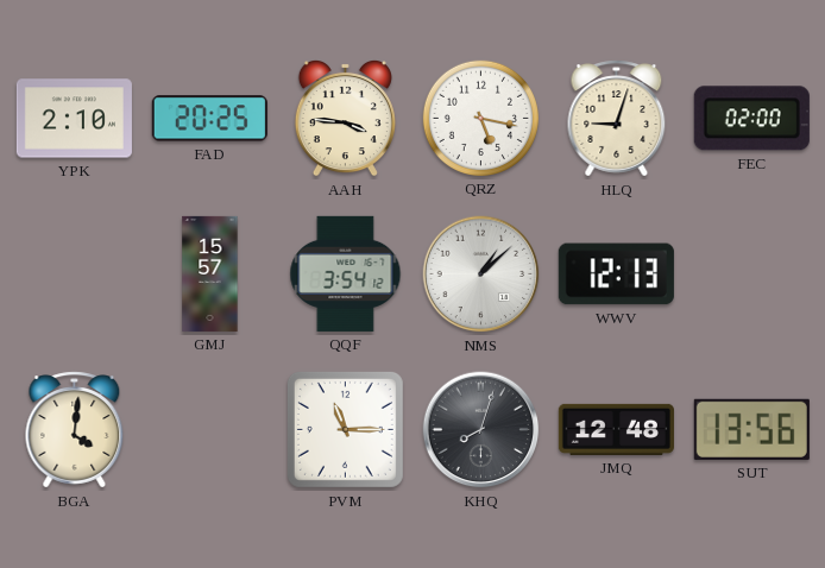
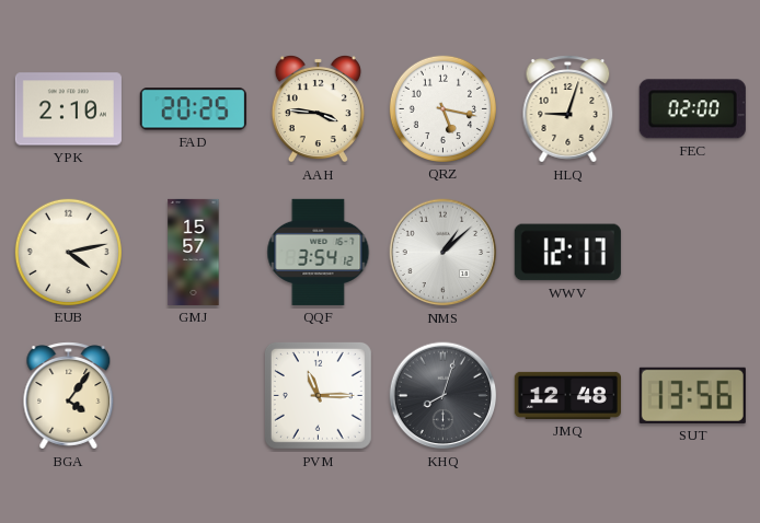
EUB: none -> 4:13
WWV: 12:13 -> 12:17
BGA: 4:01 -> 4:06
